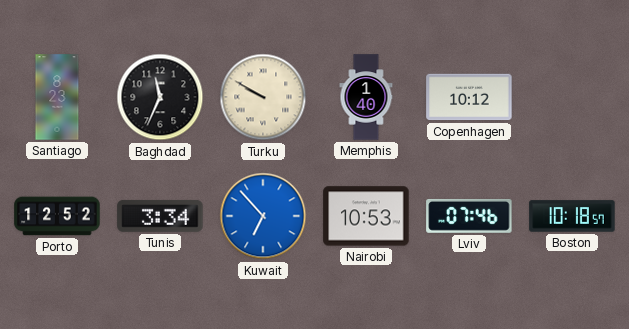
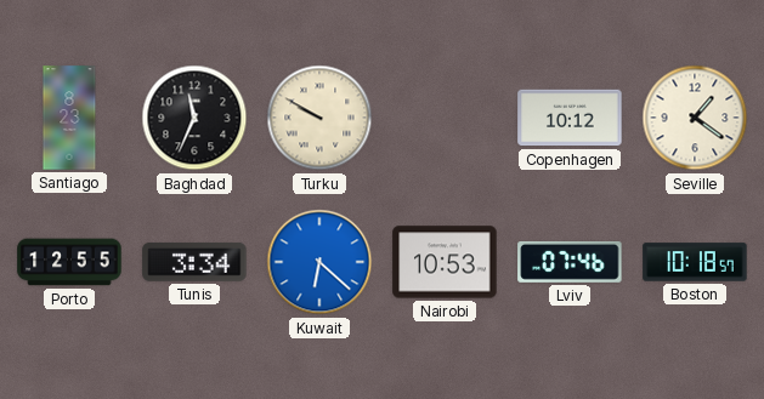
Memphis: 1:40 -> none
Seville: none -> 1:21
Porto: 12:52 -> 12:55
Kuwait: 6:53 -> 6:22
